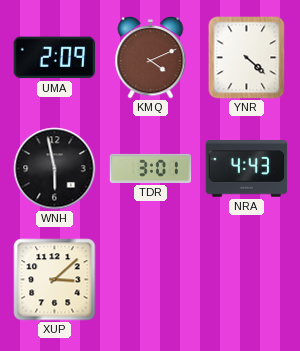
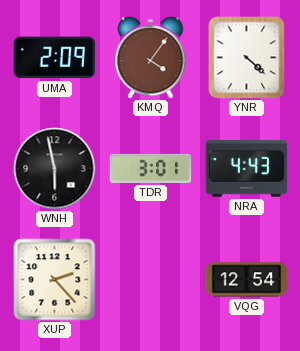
KMQ: 4:11 -> 4:06
XUP: 3:08 -> 2:23
VQG: none -> 12:54
